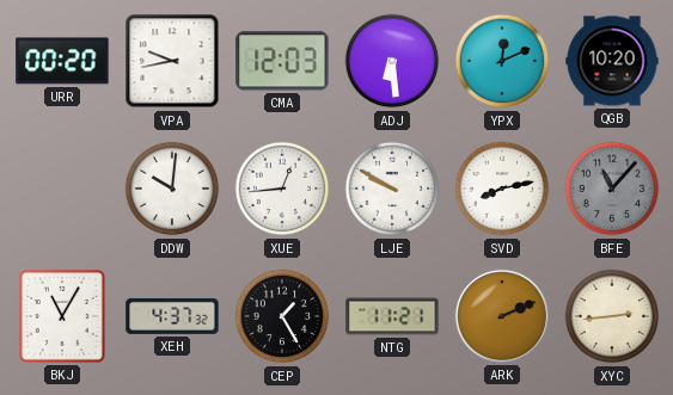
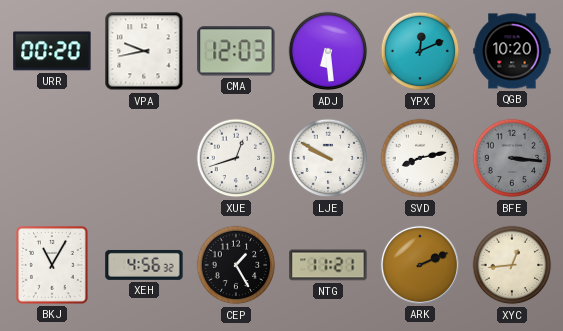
DDW: 10:01 -> none
XUE: 12:44 -> 12:42
BFE: 11:07 -> 3:16
XEH: 4:37 -> 4:56
XYC: 2:44 -> 12:44
